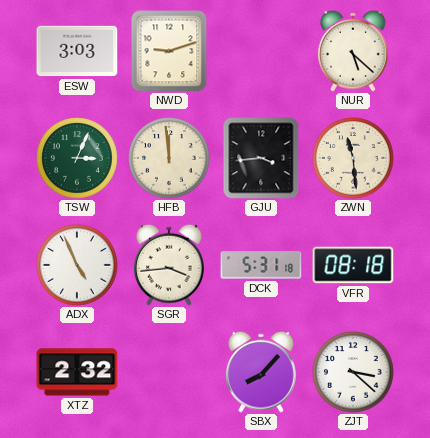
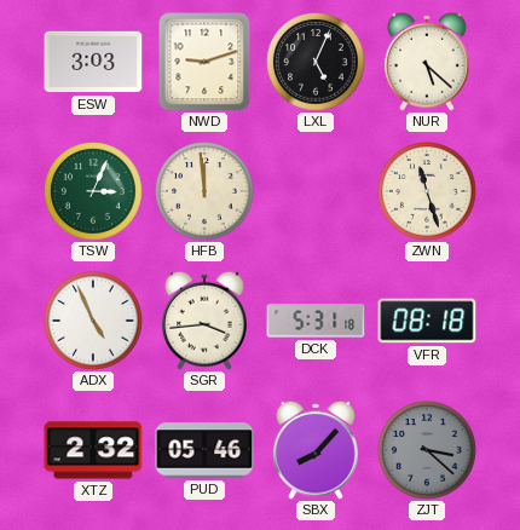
LXL: none -> 5:04
GJU: 3:44 -> none
ZWN: 11:29 -> 11:27
PUD: none -> 05:46
ZJT dial: white -> grey
